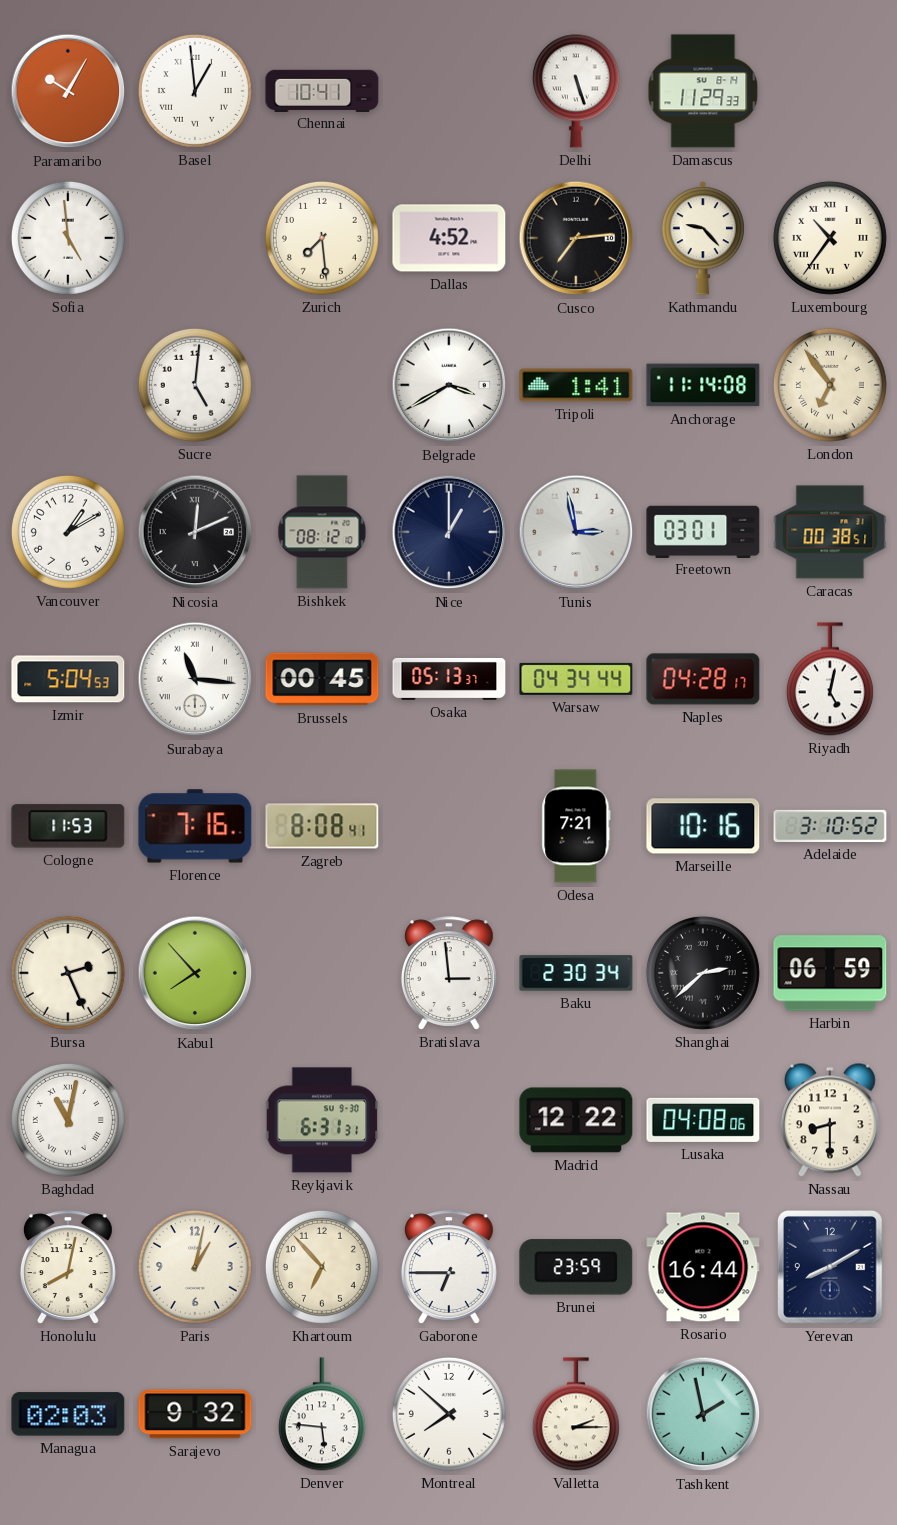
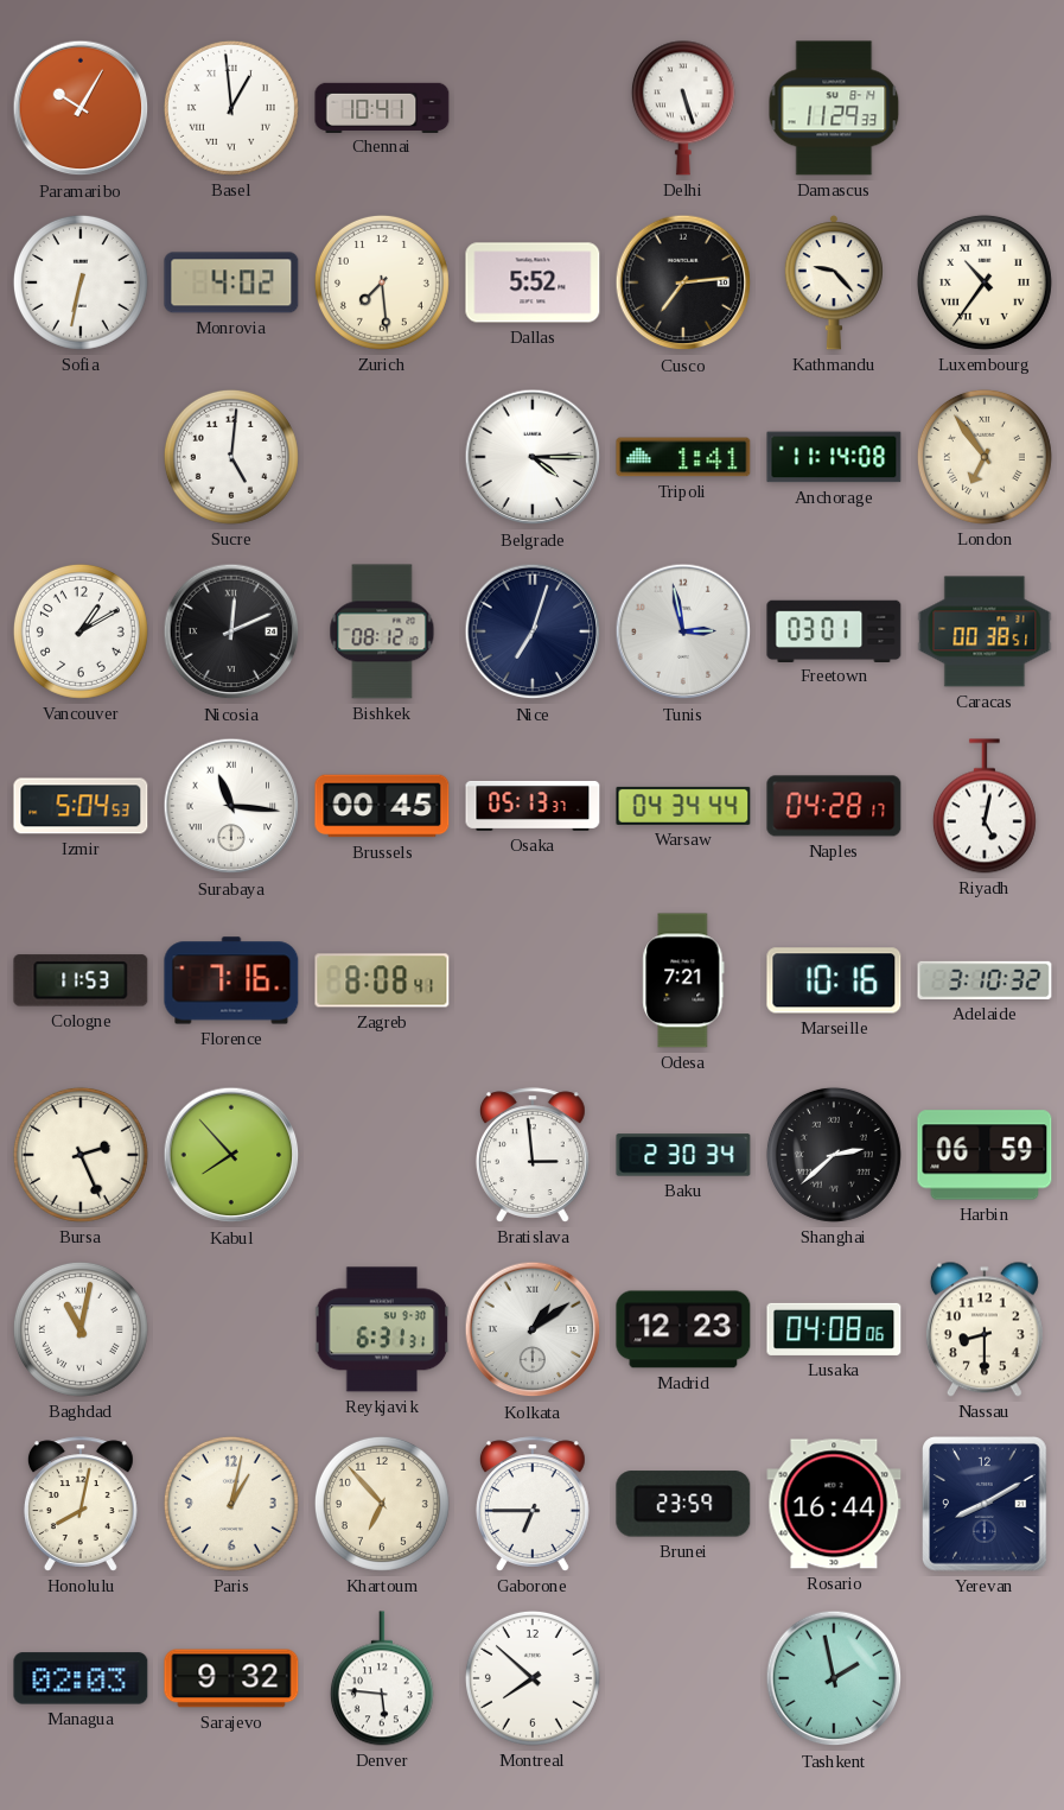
Sofia: 4:59 -> 6:32
Monrovia: none -> 4:02
Dallas: 4:52 -> 5:52
Belgrade: 3:40 -> 4:15
Nice: 1:00 -> 7:03
Adelaide: 3:10:52 -> 3:10:32
Kolkata: none -> 1:09
Madrid: 12:22 -> 12:23
Valletta: 2:15 -> none
